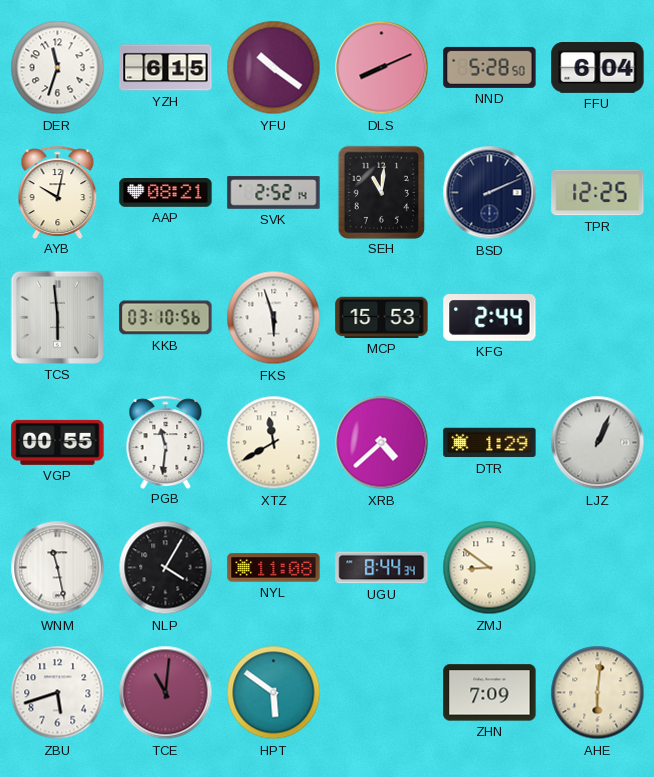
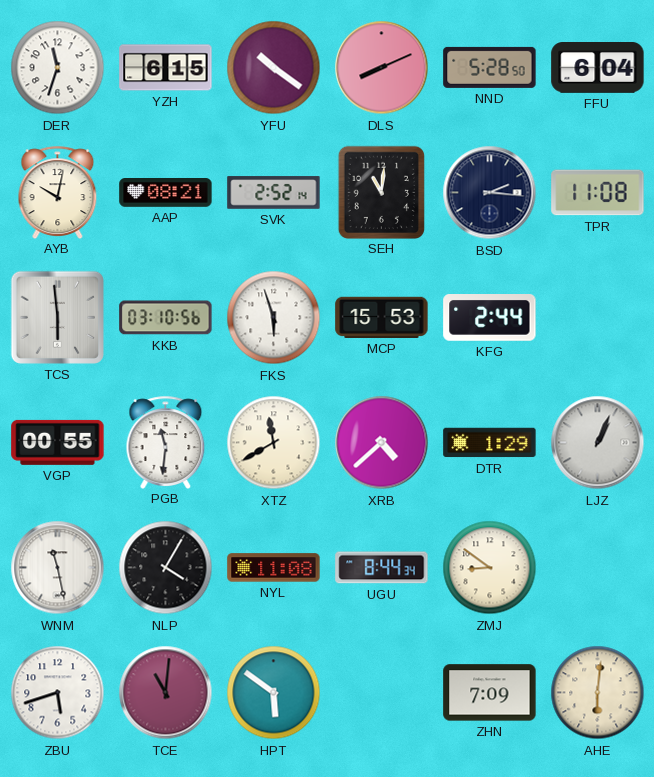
BSD: 2:11 -> 2:16
TPR: 12:25 -> 11:08
